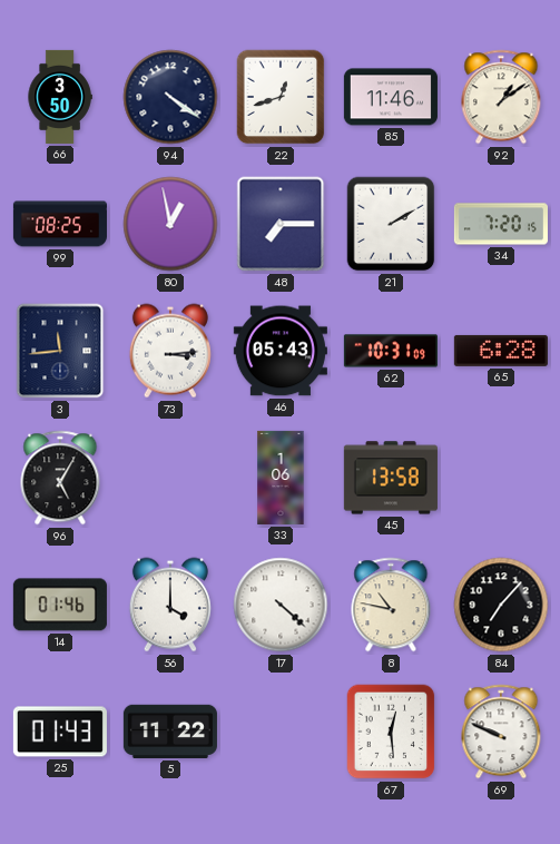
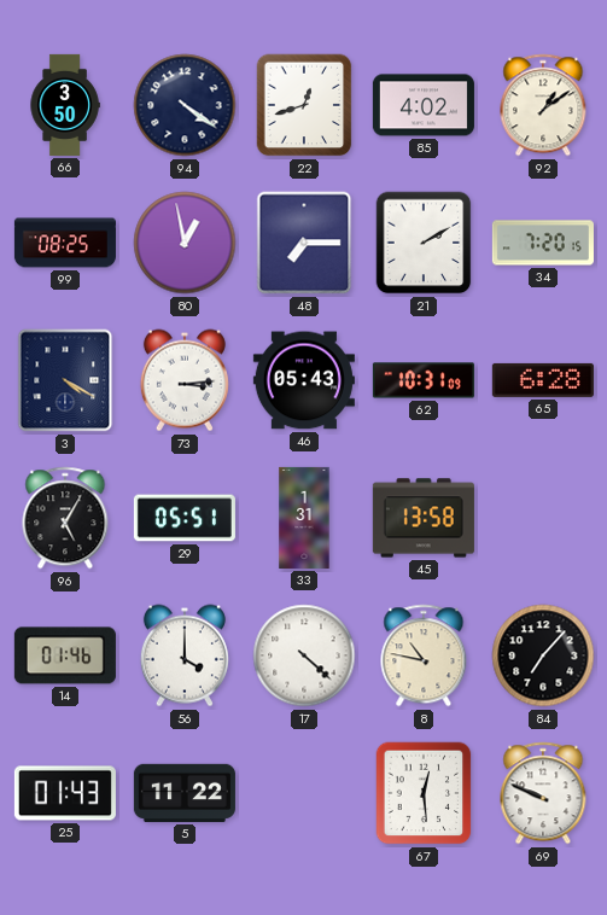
85: 11:46 -> 4:02
3: 11:44 -> 4:20
29: none -> 05:51
33: 1:06 -> 1:31
